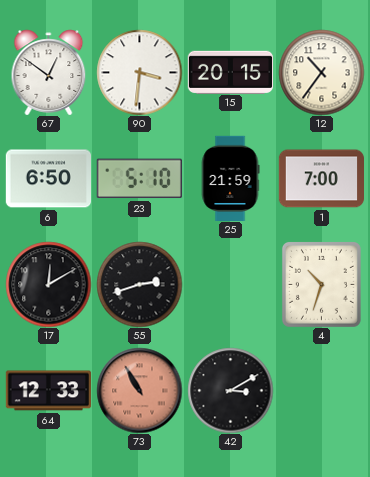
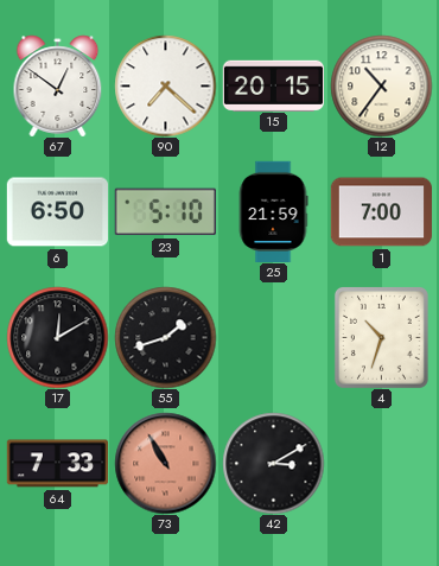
90: 3:31 -> 7:22
55: 2:42 -> 1:42
64: 12:33 -> 7:33
